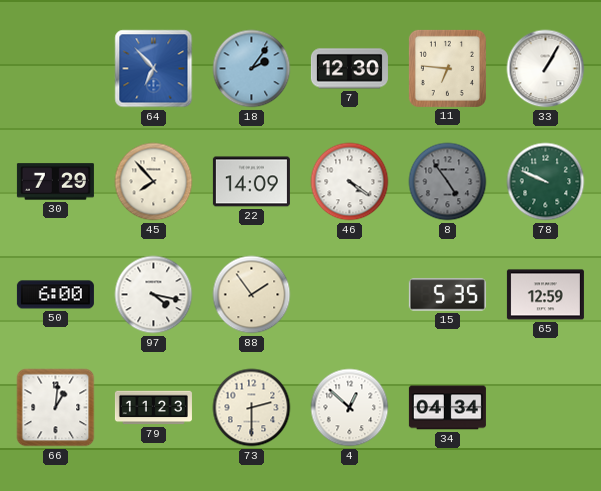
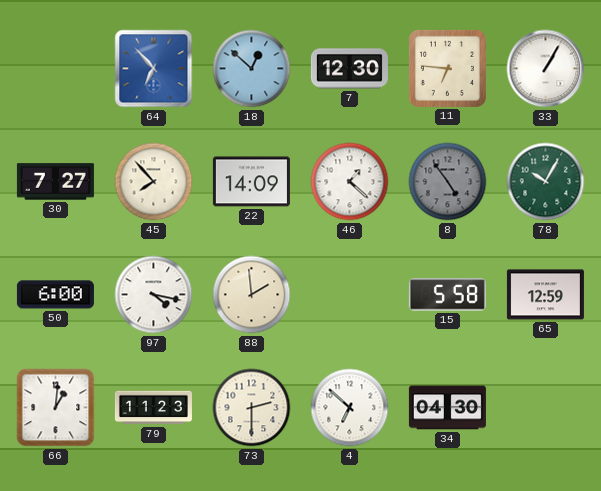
18: 2:06 -> 12:52
30: 7:29 -> 7:27
46: 4:21 -> 1:22
78: 9:49 -> 10:05
88: 1:54 -> 1:59
15: 5:35 -> 5:58
4: 12:52 -> 6:52
34: 04:34 -> 04:30
